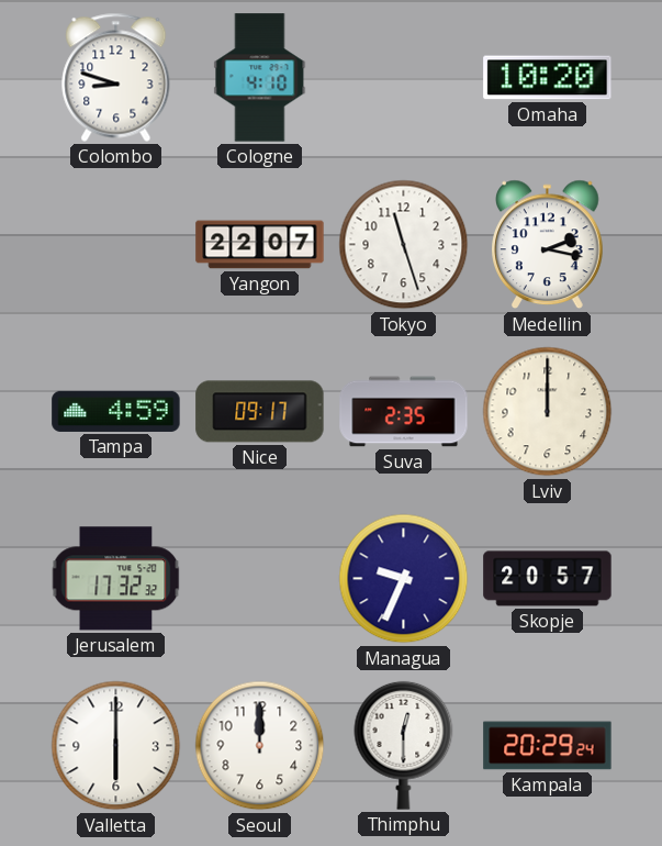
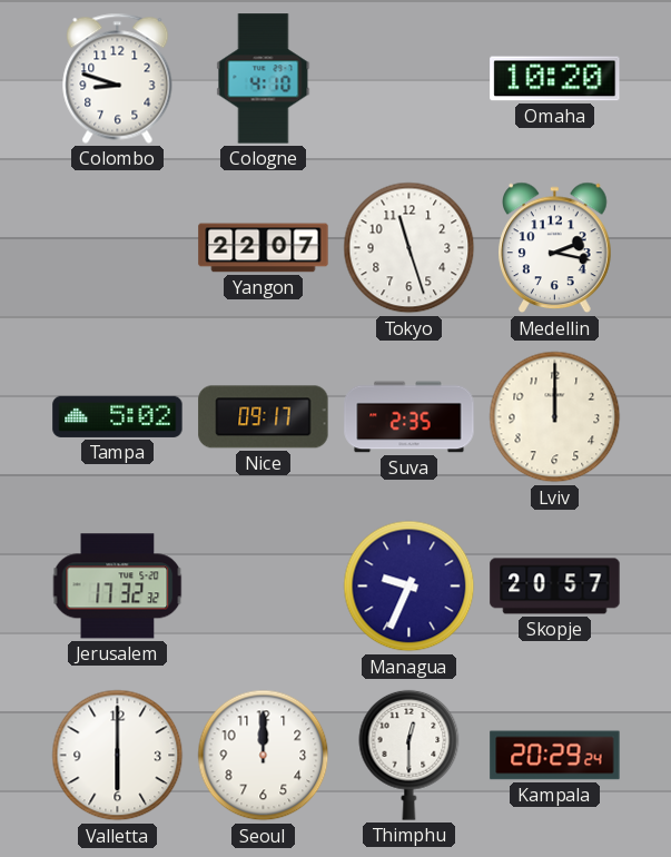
Tampa: 4:59 -> 5:02
